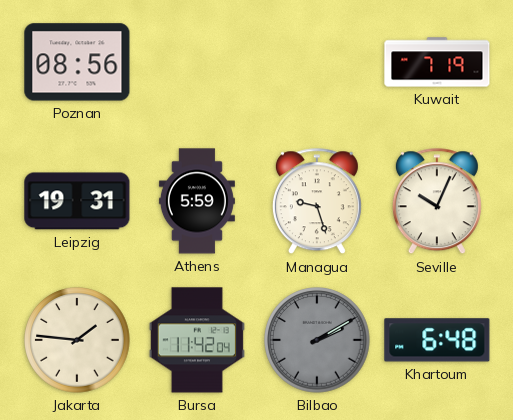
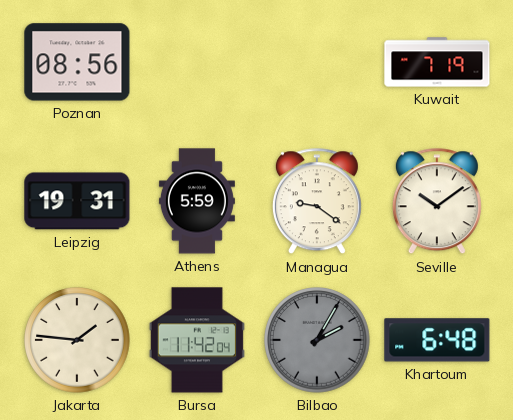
Managua: 9:27 -> 9:21
Seville: 10:04 -> 10:09
Bilbao: 2:10 -> 2:05
